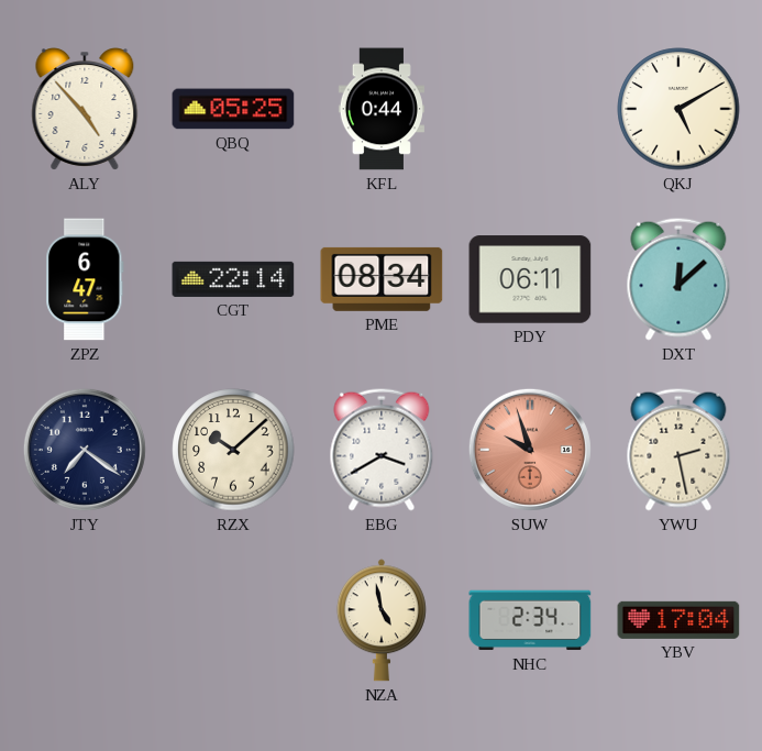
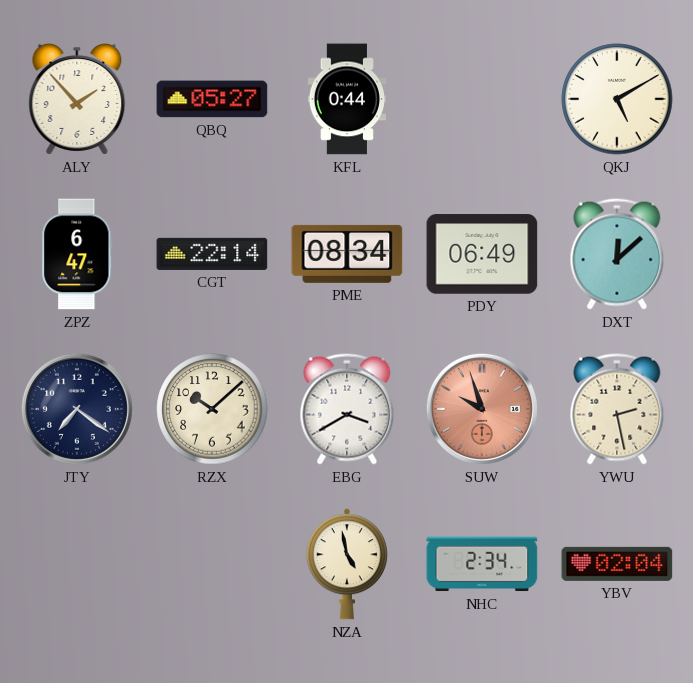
ALY: 4:53 -> 1:53
QBQ: 05:25 -> 05:27
PDY: 06:11 -> 06:49
YBV: 17:04 -> 02:04
